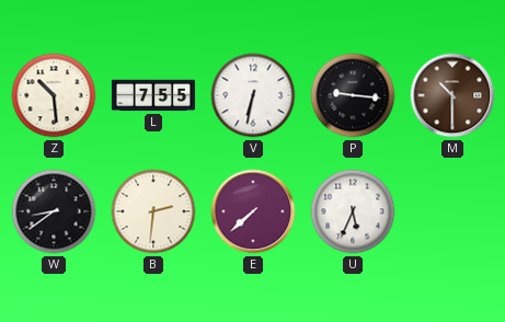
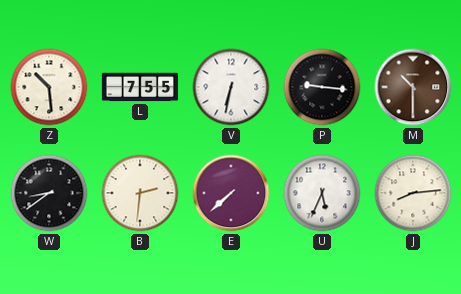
J: none -> 8:14
